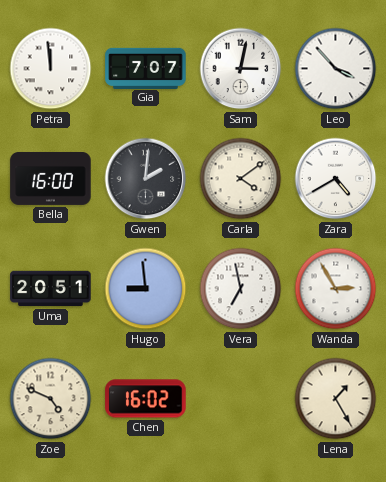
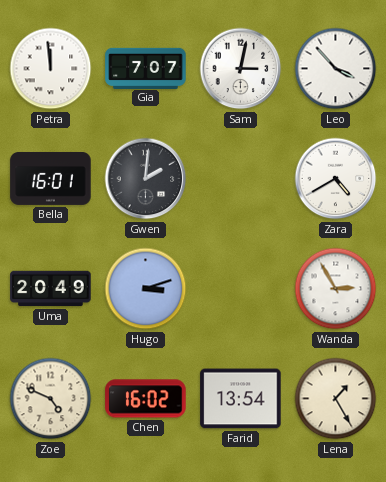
Bella: 16:00 -> 16:01
Carla: 4:09 -> none
Uma: 20:51 -> 20:49
Hugo: 8:59 -> 3:12
Vera: 6:58 -> none
Farid: none -> 13:54
